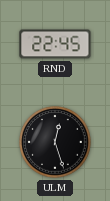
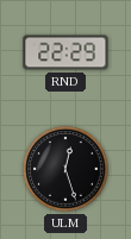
RND: 22:45 -> 22:29
